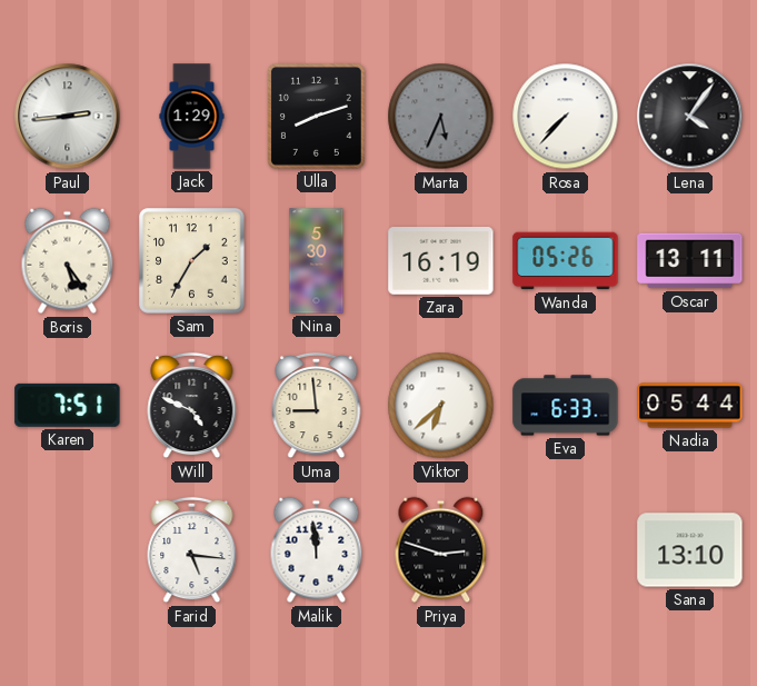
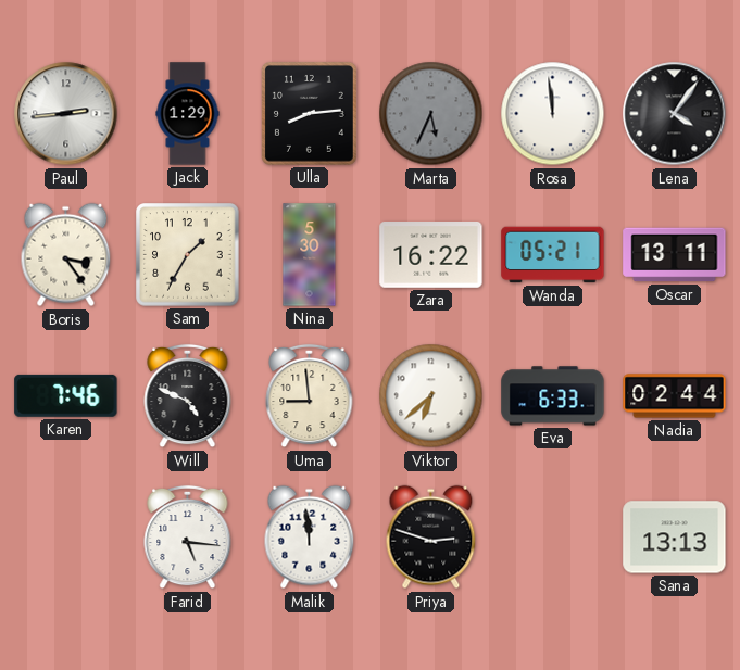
Ulla: 8:12 -> 8:14
Rosa: 7:37 -> 11:59
Boris: 5:24 -> 3:24
Zara: 16:19 -> 16:22
Wanda: 05:26 -> 05:21
Karen: 7:51 -> 7:46
Nadia: 05:44 -> 02:44
Sana: 13:10 -> 13:13
